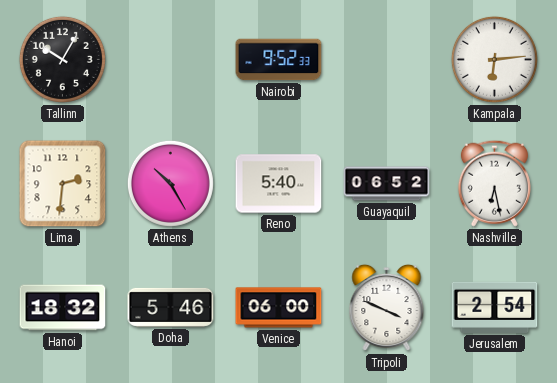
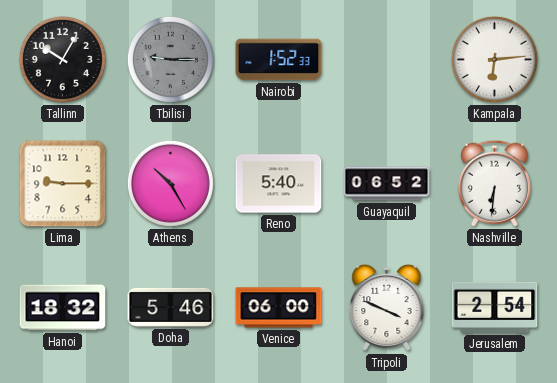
Tbilisi: none -> 9:15
Nairobi: 9:52 -> 1:52
Lima: 2:31 -> 9:15
Nashville: 6:28 -> 6:31
